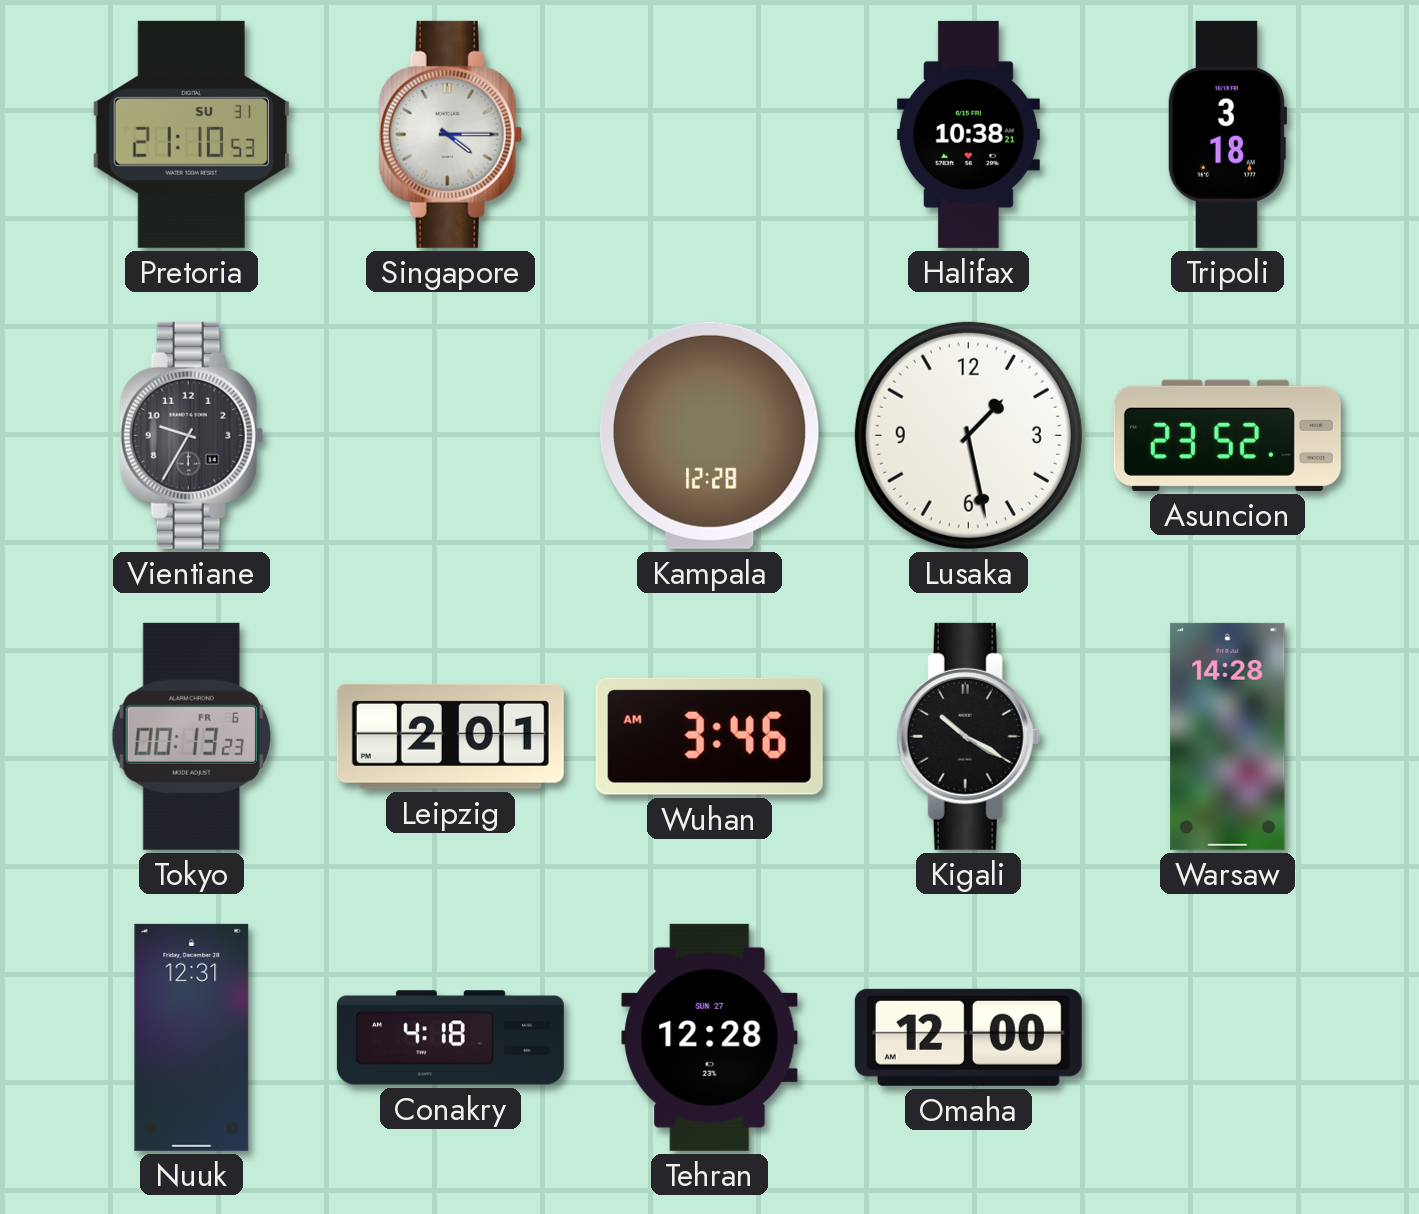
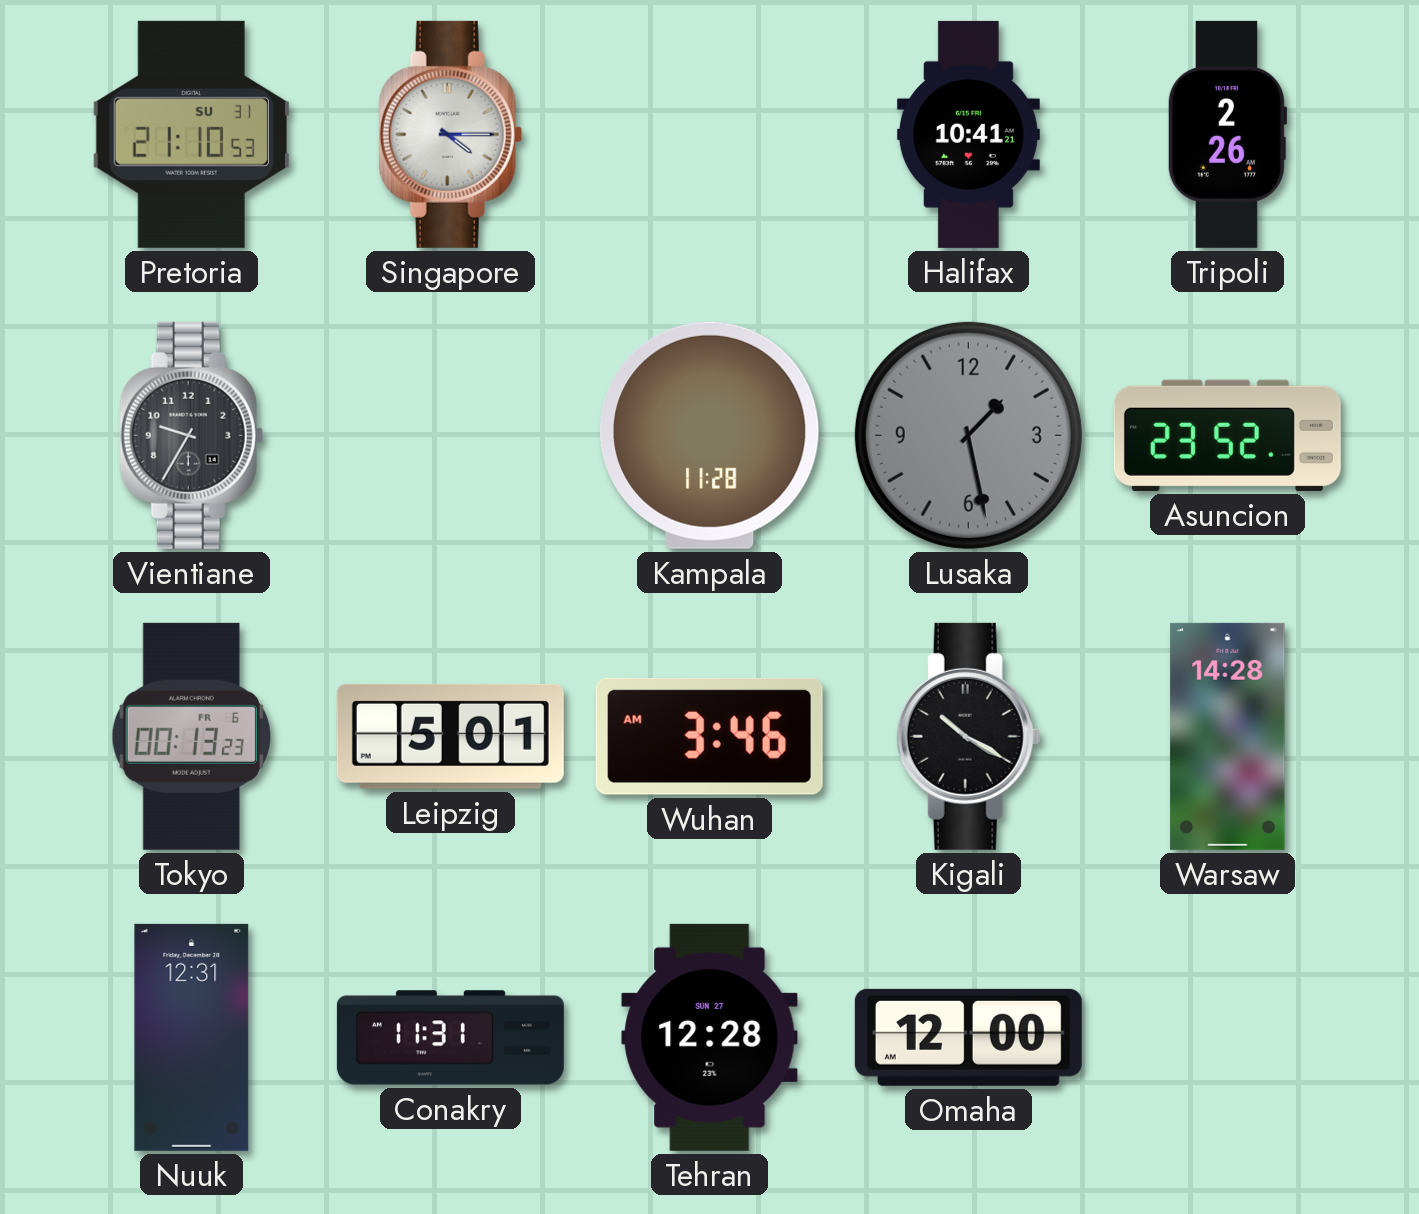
Halifax: 10:38 -> 10:41
Tripoli: 3:18 -> 2:26
Kampala: 12:28 -> 11:28
Lusaka dial: white -> grey
Leipzig: 2:01 -> 5:01
Conakry: 4:18 -> 11:31
